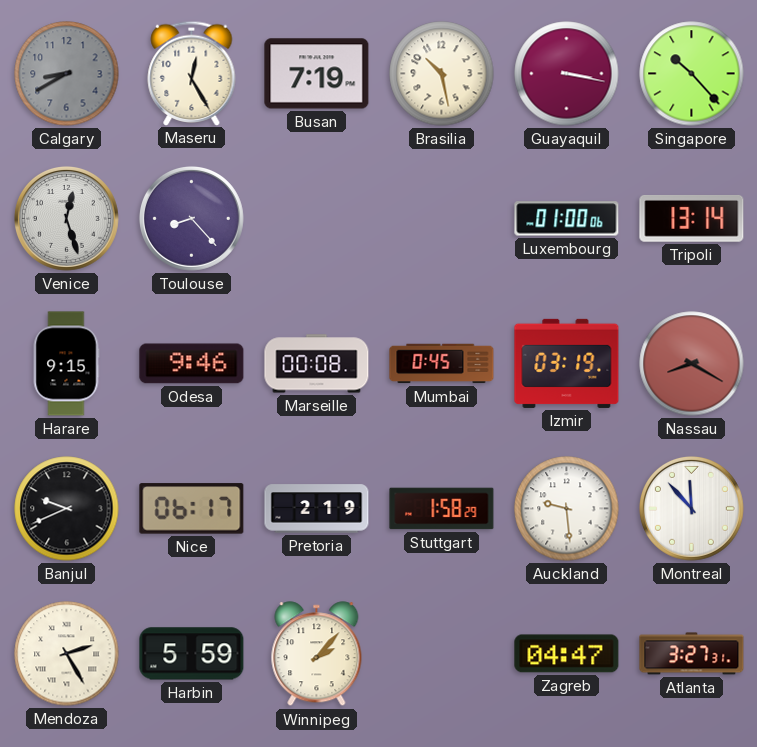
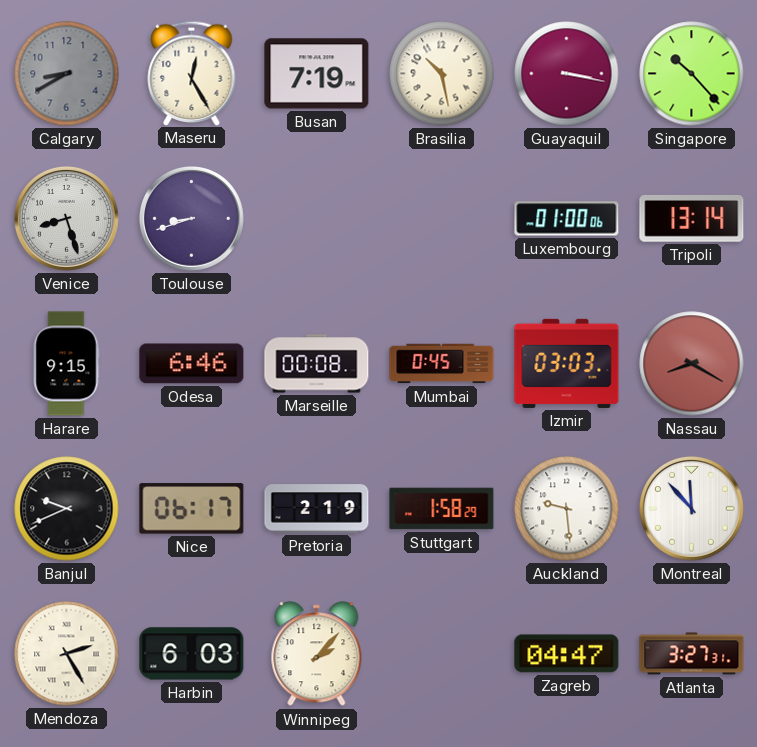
Venice: 12:27 -> 8:27
Toulouse: 8:23 -> 8:42
Odesa: 9:46 -> 6:46
Izmir: 03:19 -> 03:03
Harbin: 5:59 -> 6:03
